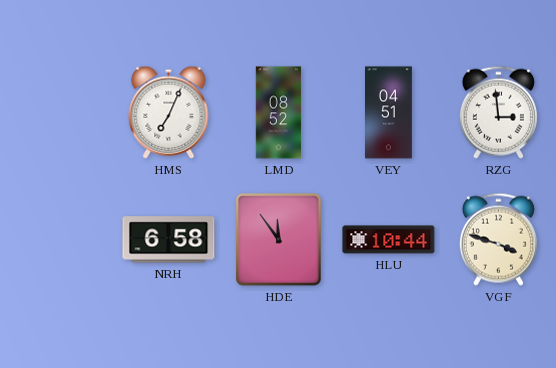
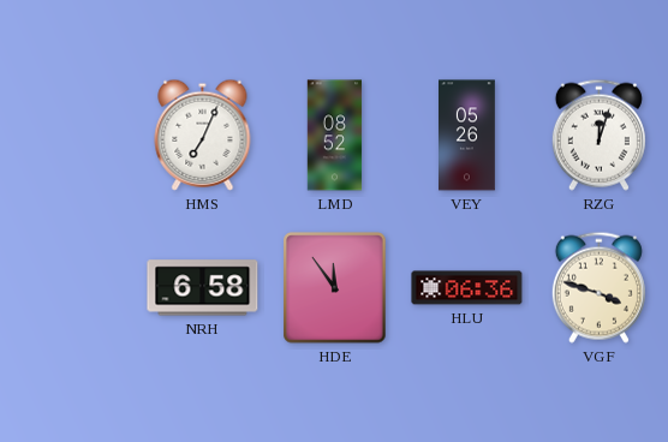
VEY: 04:51 -> 05:26
RZG: 2:59 -> 12:03
HLU: 10:44 -> 06:36
